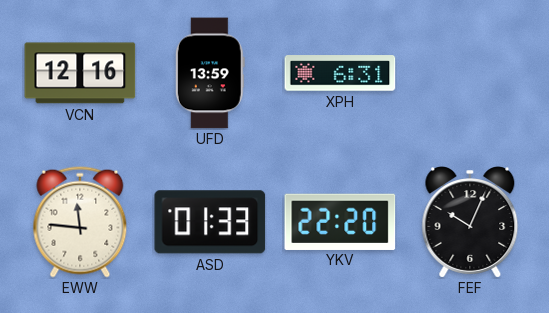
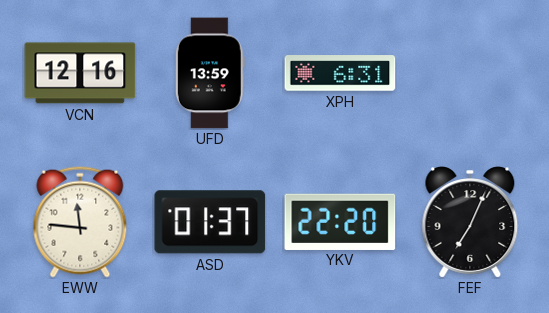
ASD: 01:33 -> 01:37
FEF: 10:04 -> 7:04
